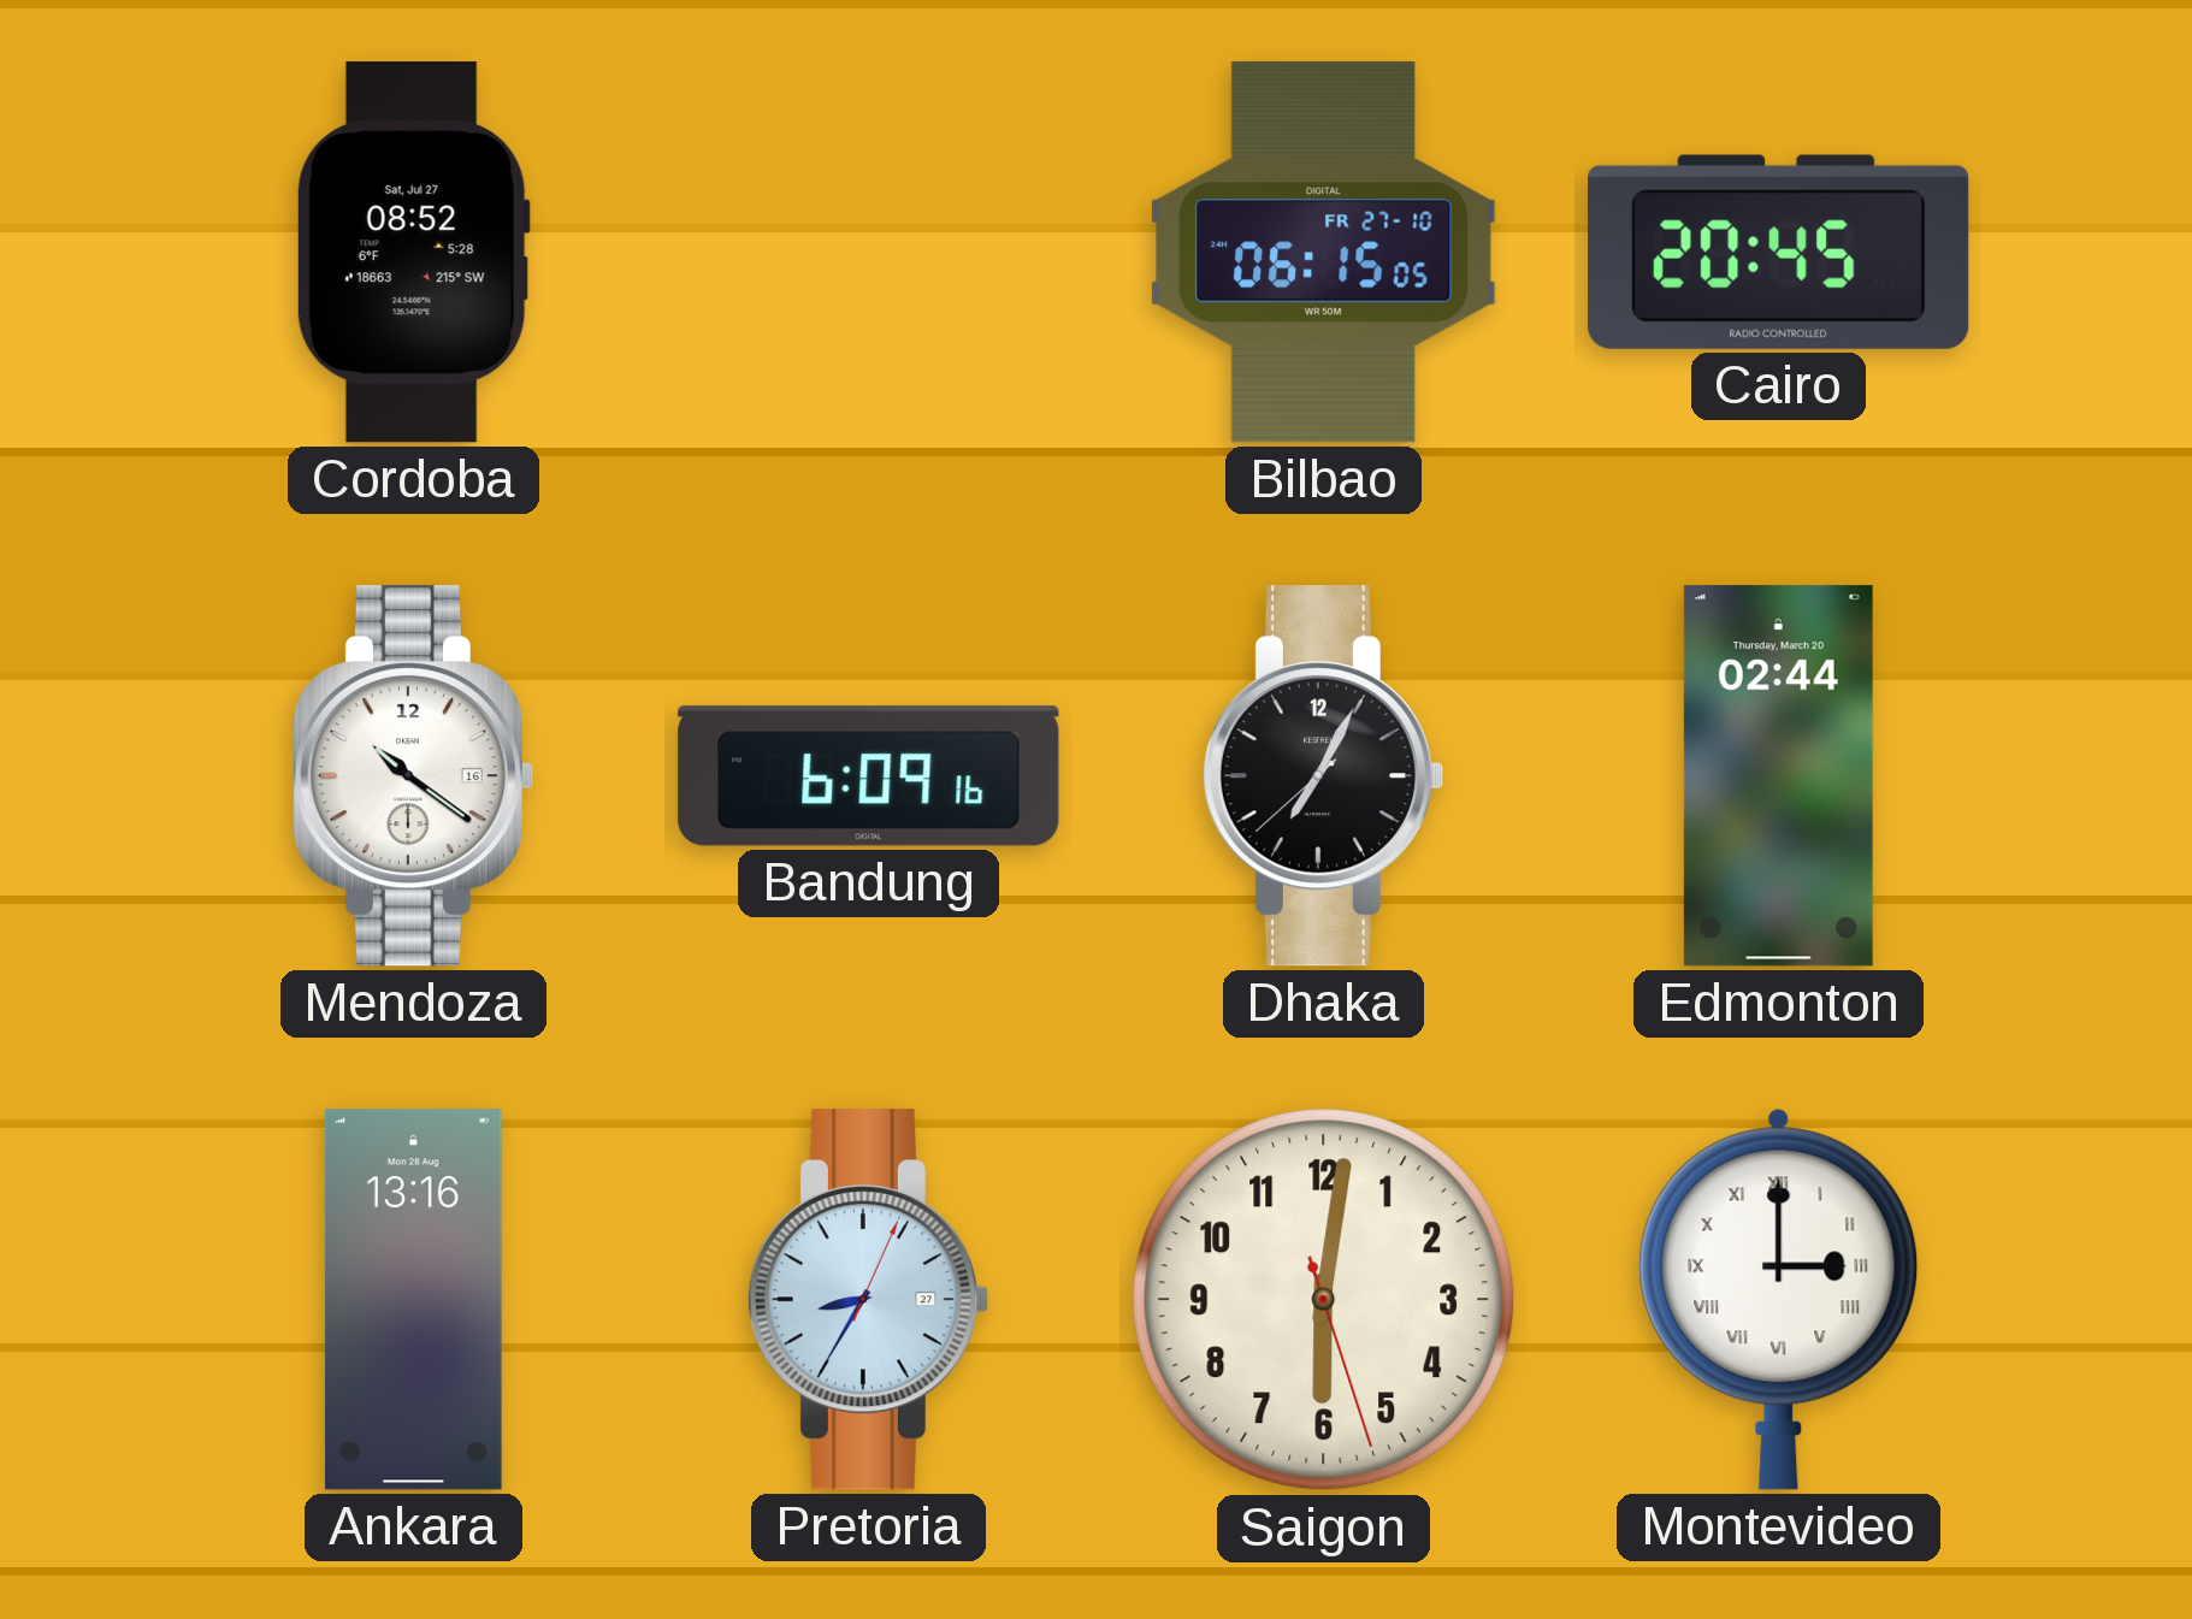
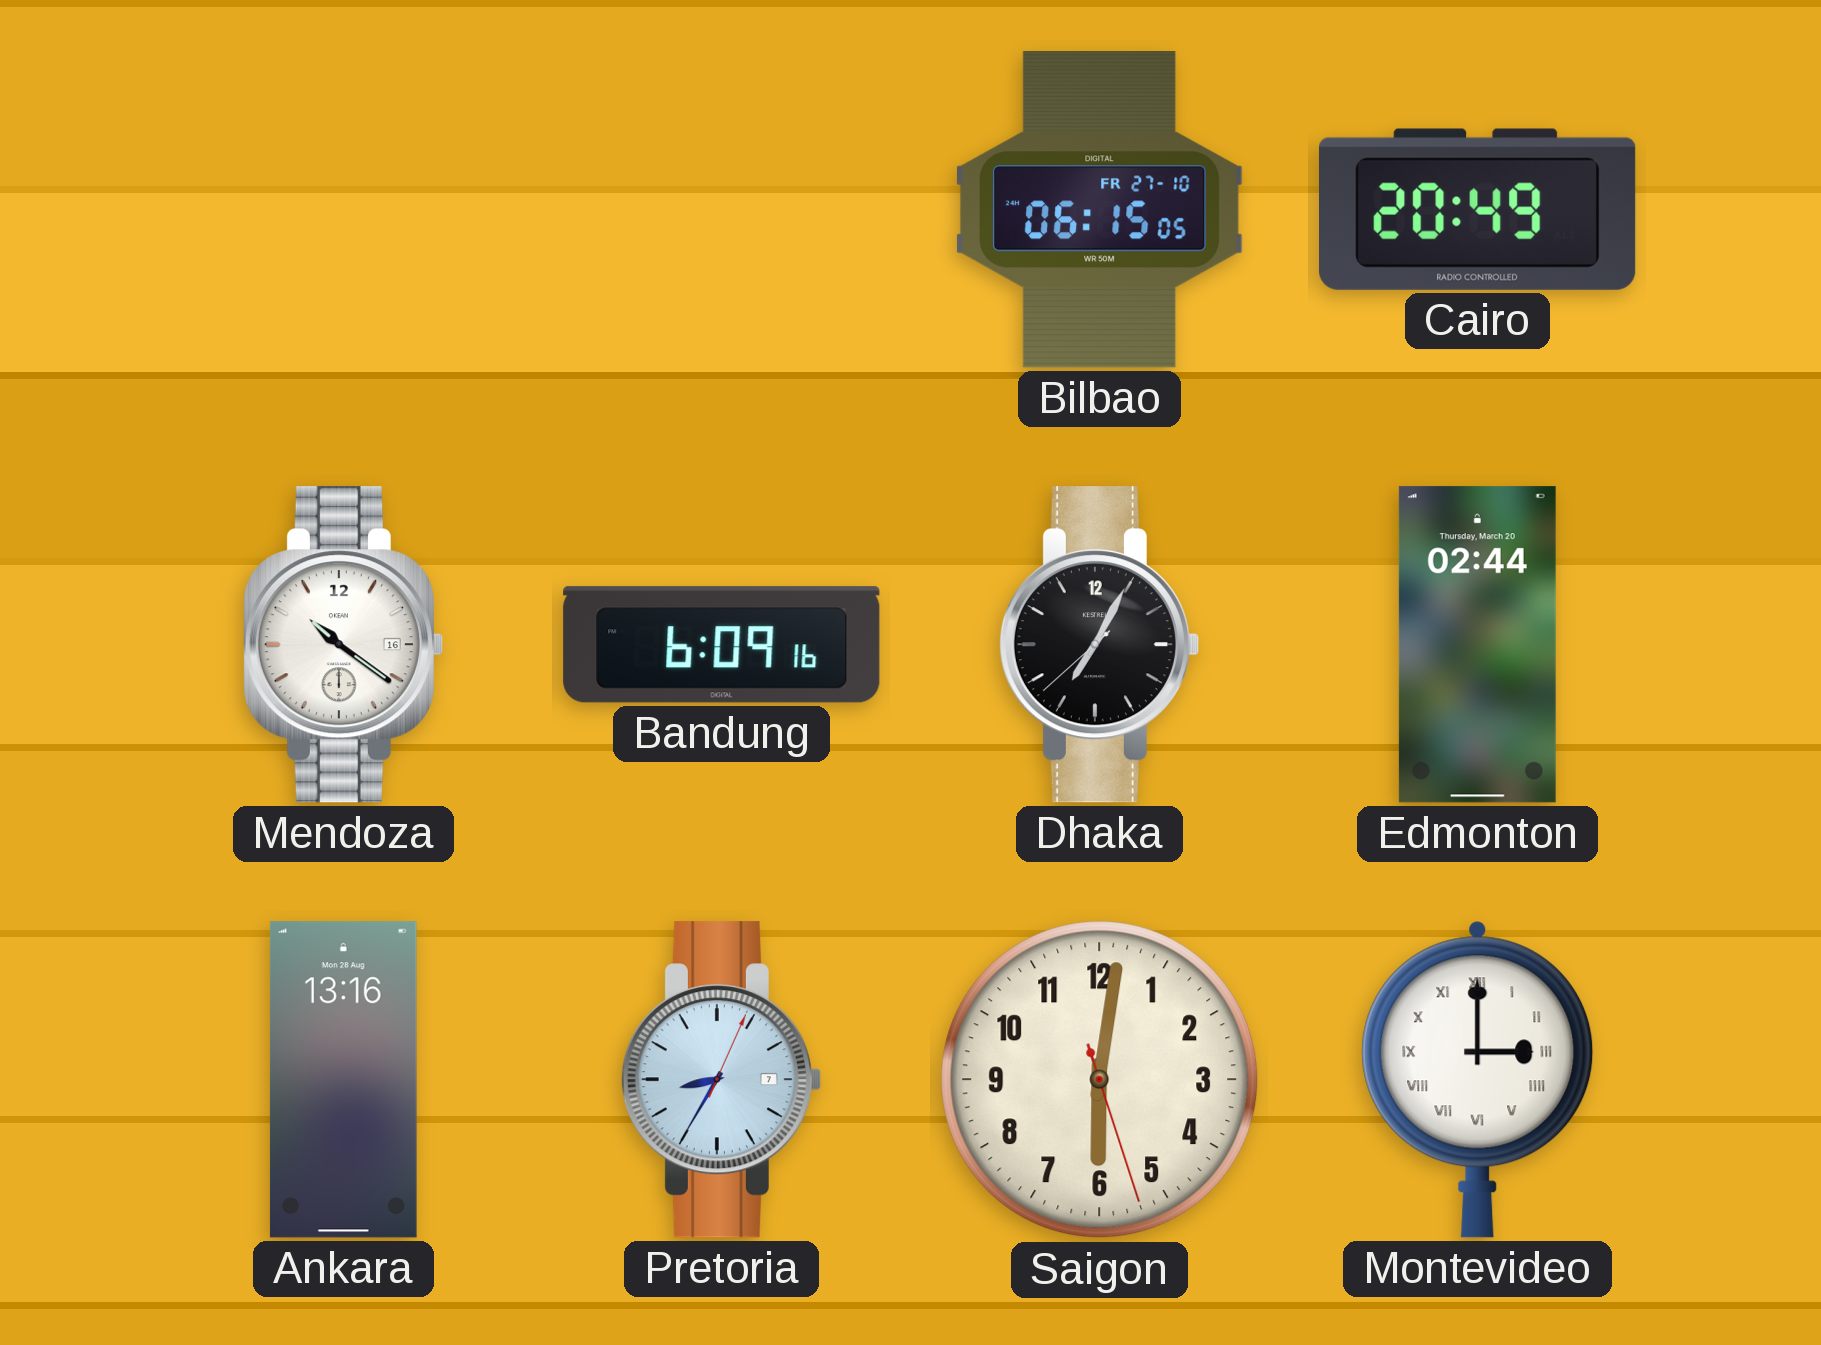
Cordoba: 08:52 -> none
Cairo: 20:45 -> 20:49
Pretoria date: 27 -> 7
